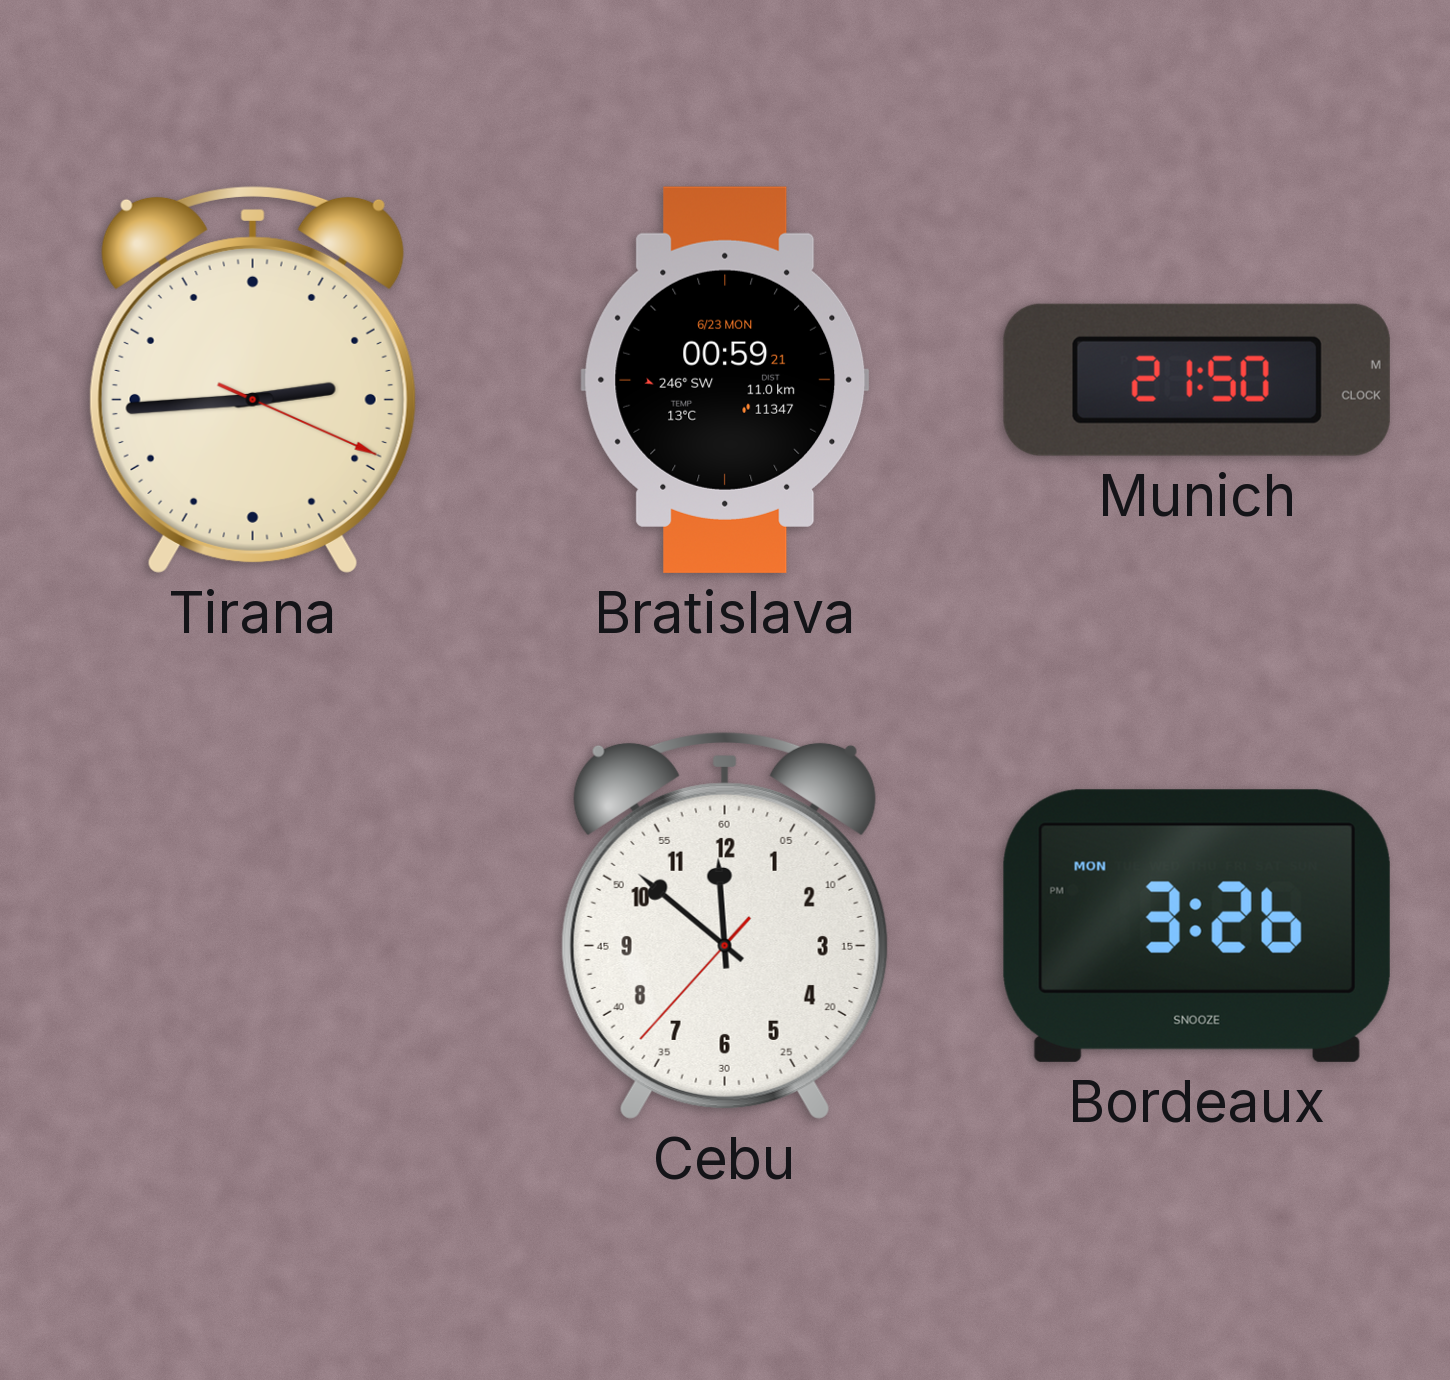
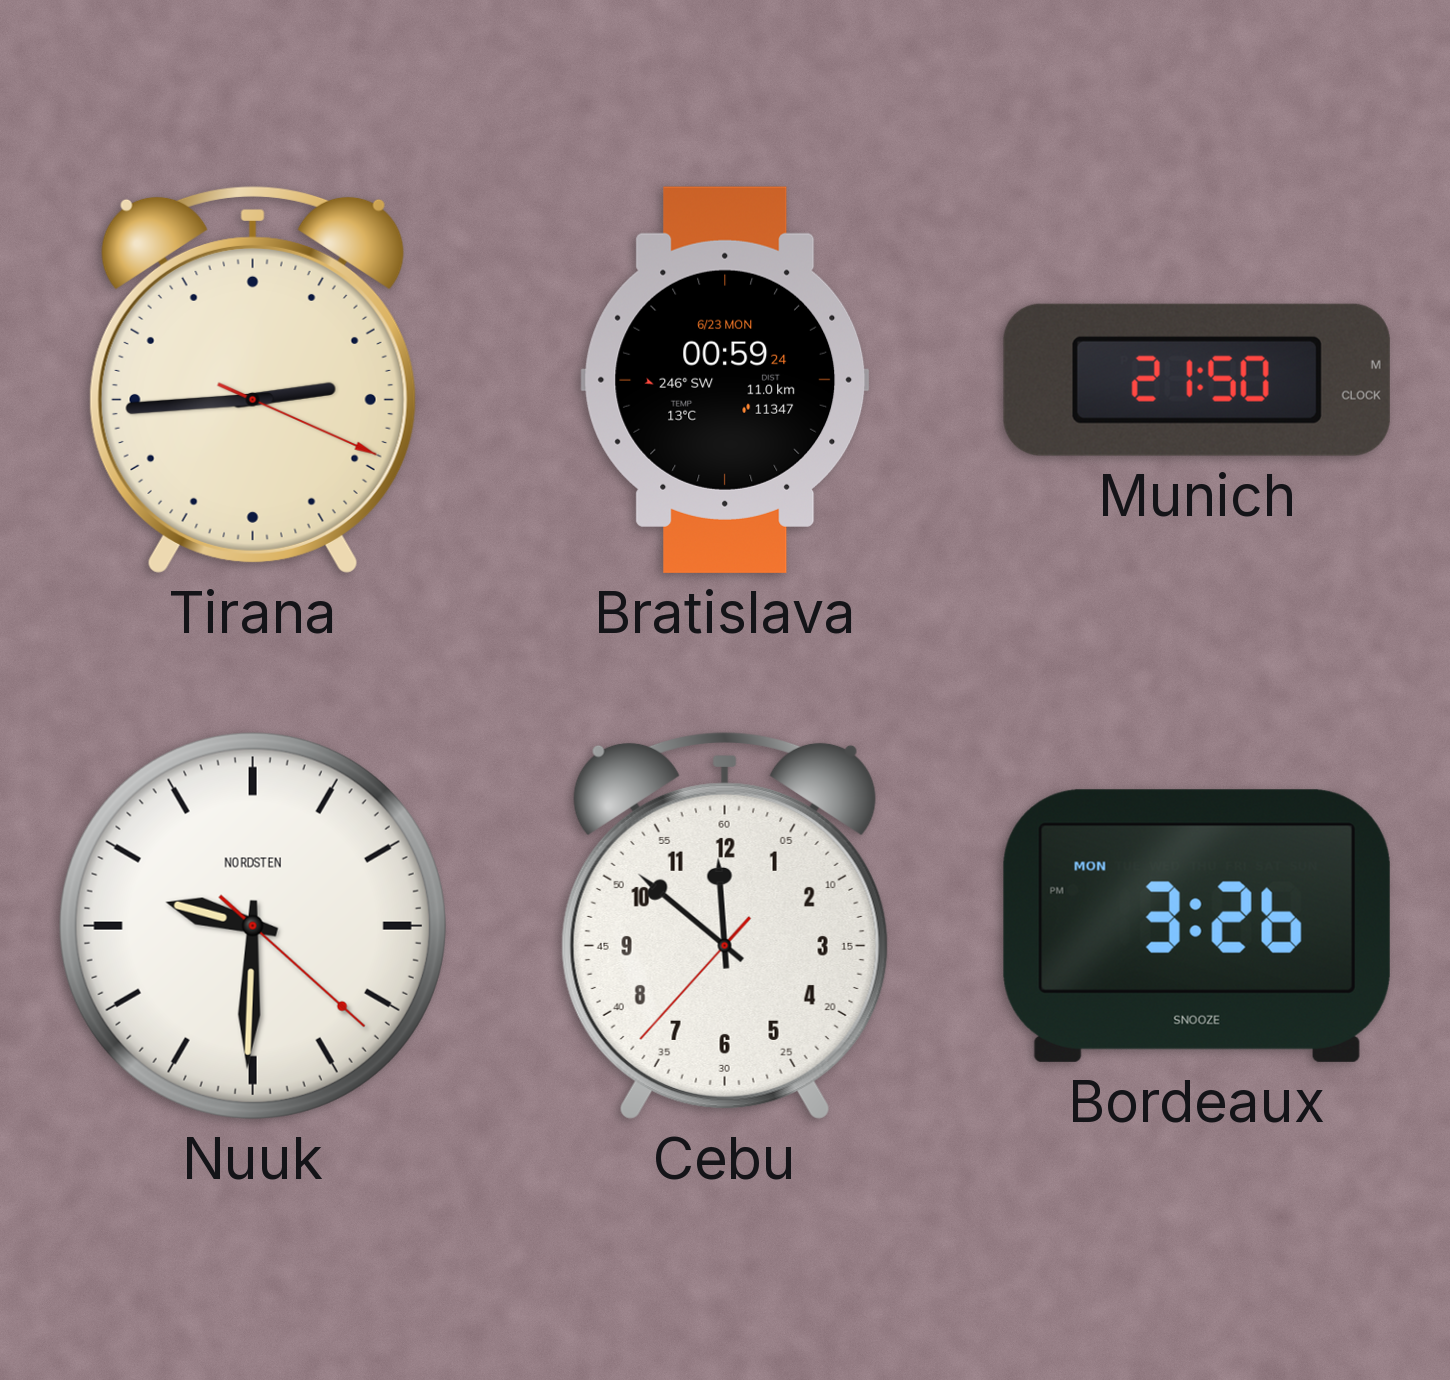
Bratislava: 00:59:21 -> 00:59:24
Nuuk: none -> 9:30
